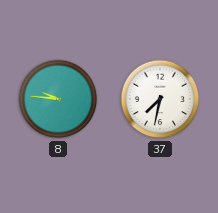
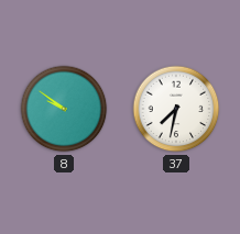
8: 9:46 -> 9:51
